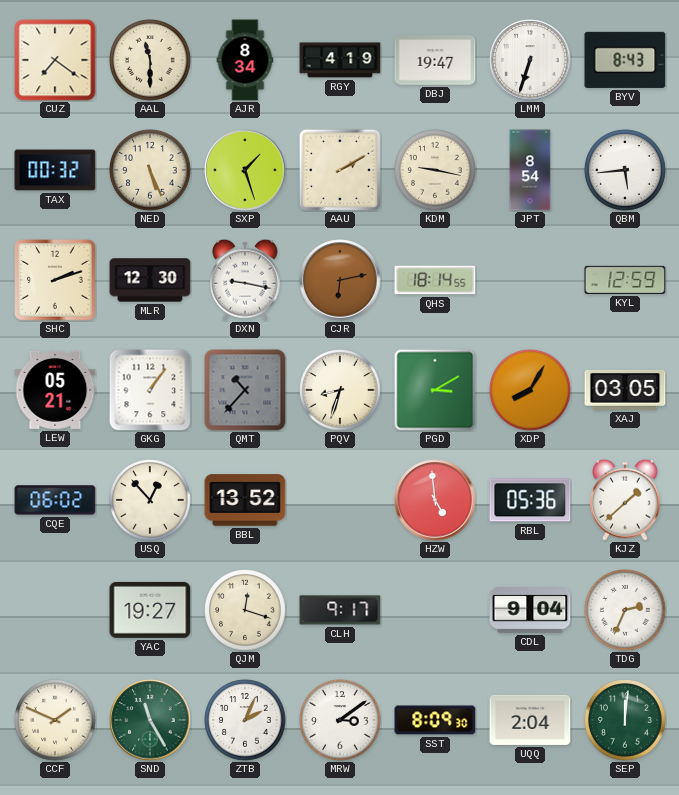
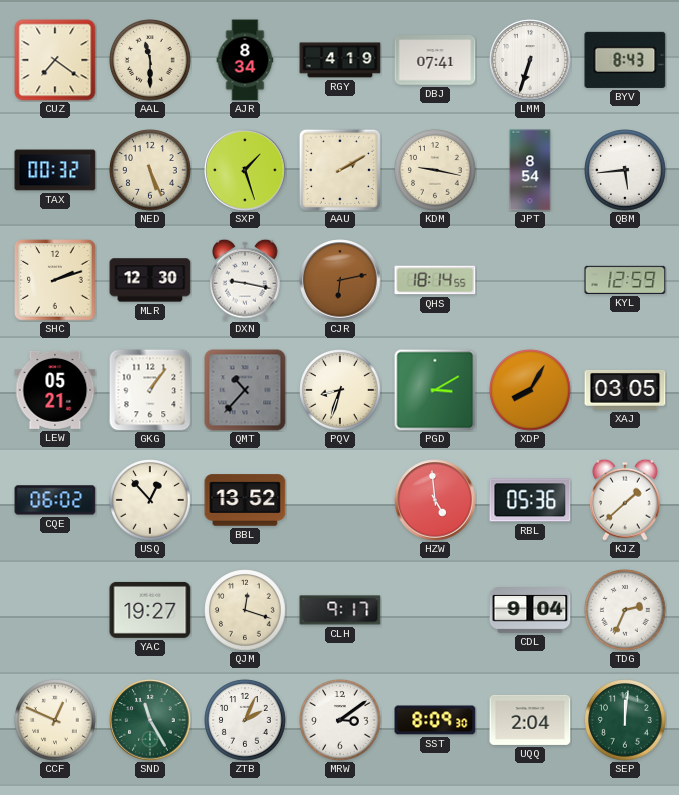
DBJ: 19:47 -> 07:41
CCF: 1:49 -> 12:49
